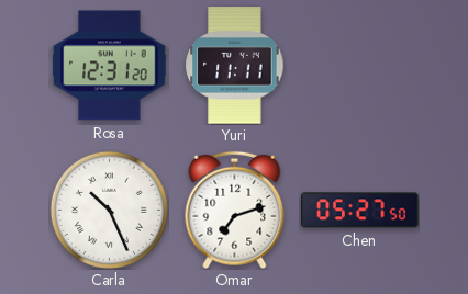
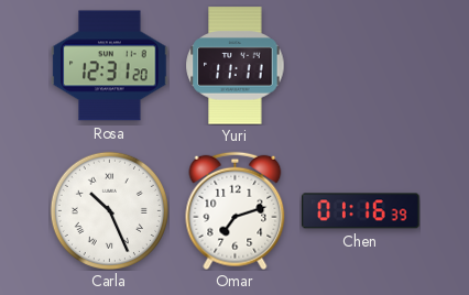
Chen: 05:27 -> 01:16
